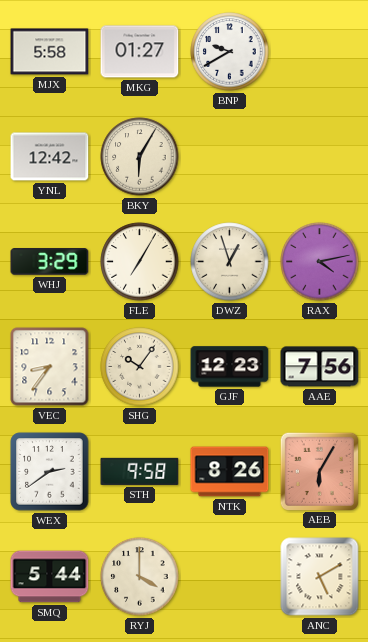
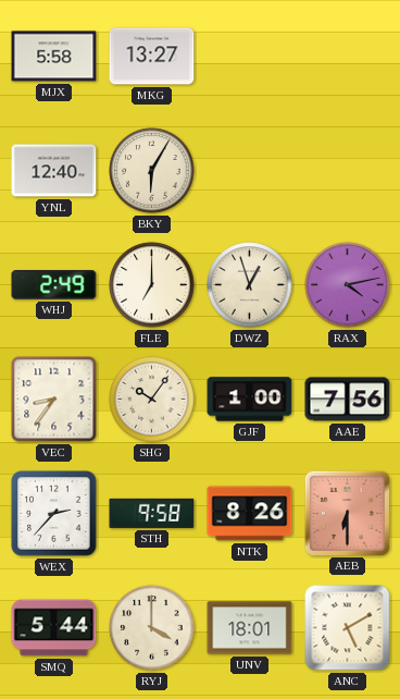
MKG: 01:27 -> 13:27
BNP: 9:40 -> none
YNL: 12:42 -> 12:40
WHJ: 3:29 -> 2:49
FLE: 7:05 -> 7:00
GJF: 12:23 -> 1:00
WEX: 2:39 -> 2:37
AEB: 6:05 -> 6:30
UNV: none -> 18:01
